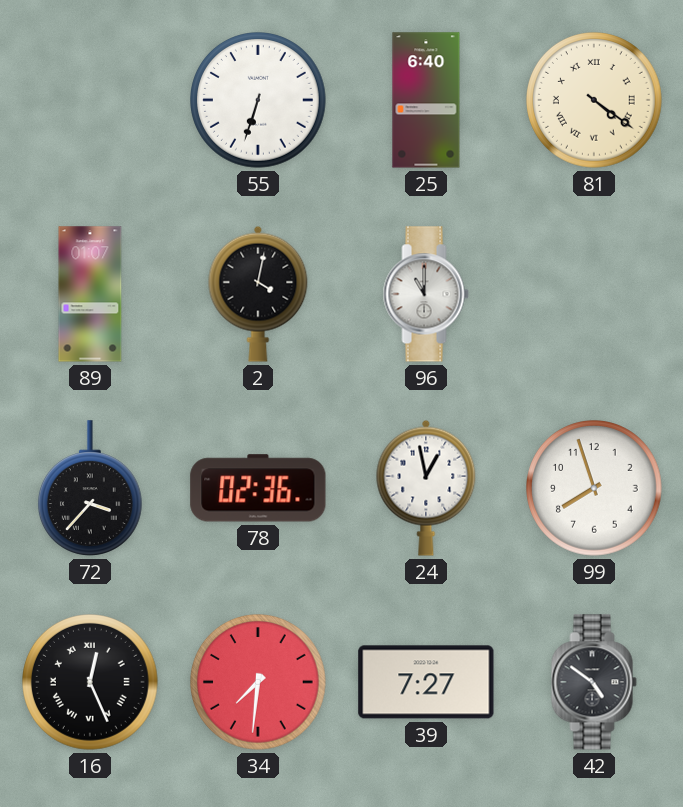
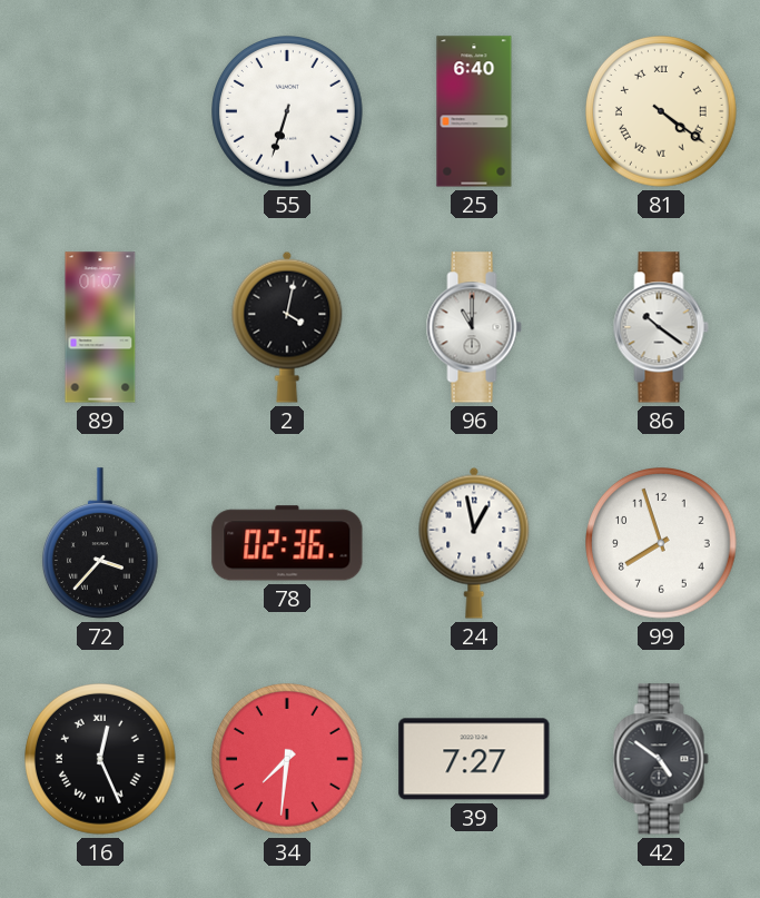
86: none -> 10:21
